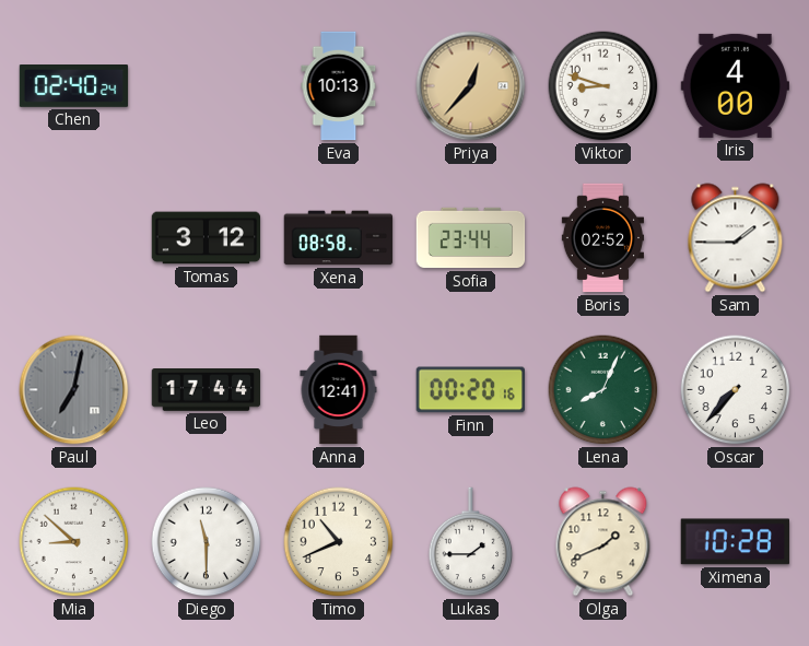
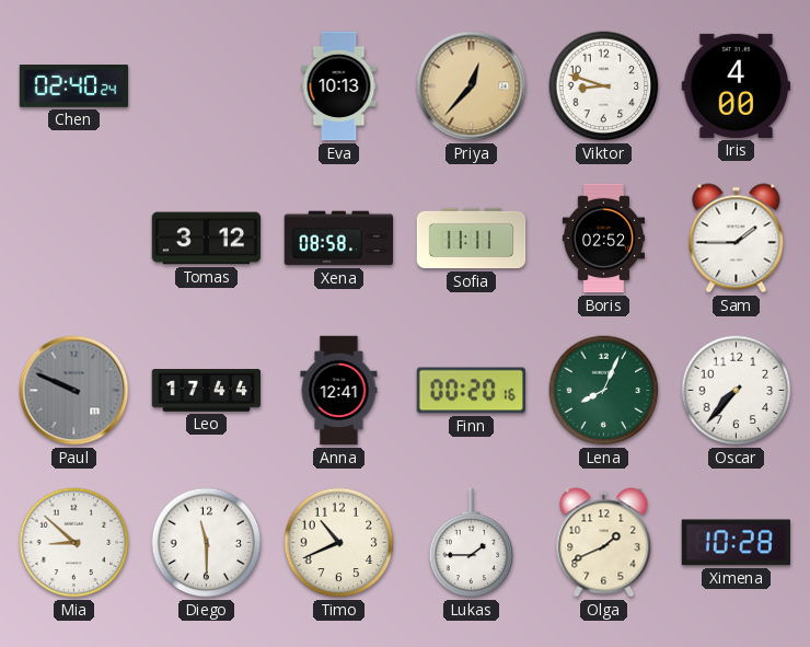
Sofia: 23:44 -> 11:11
Paul: 7:02 -> 9:49
